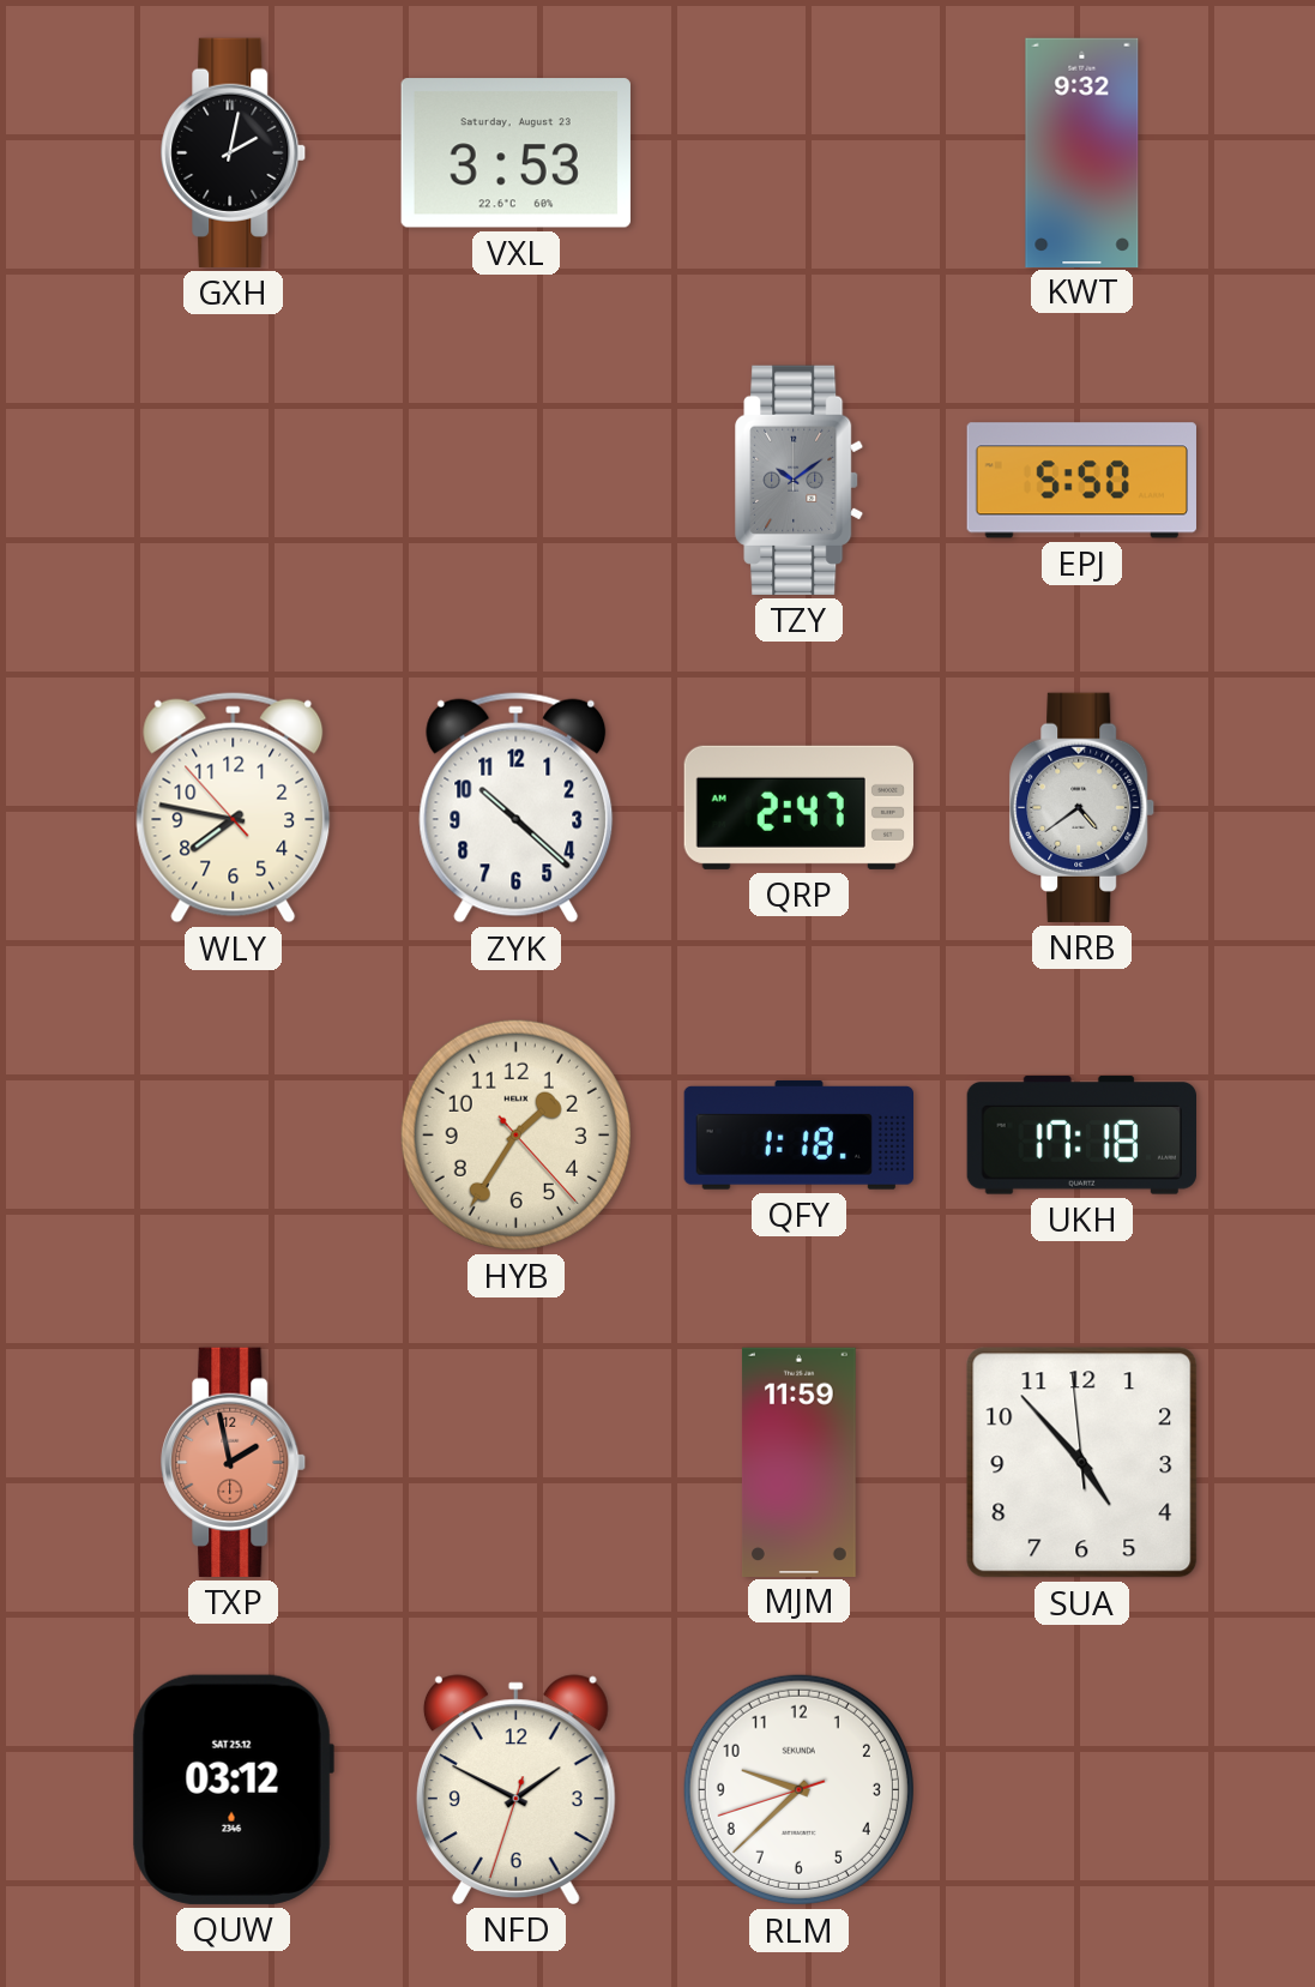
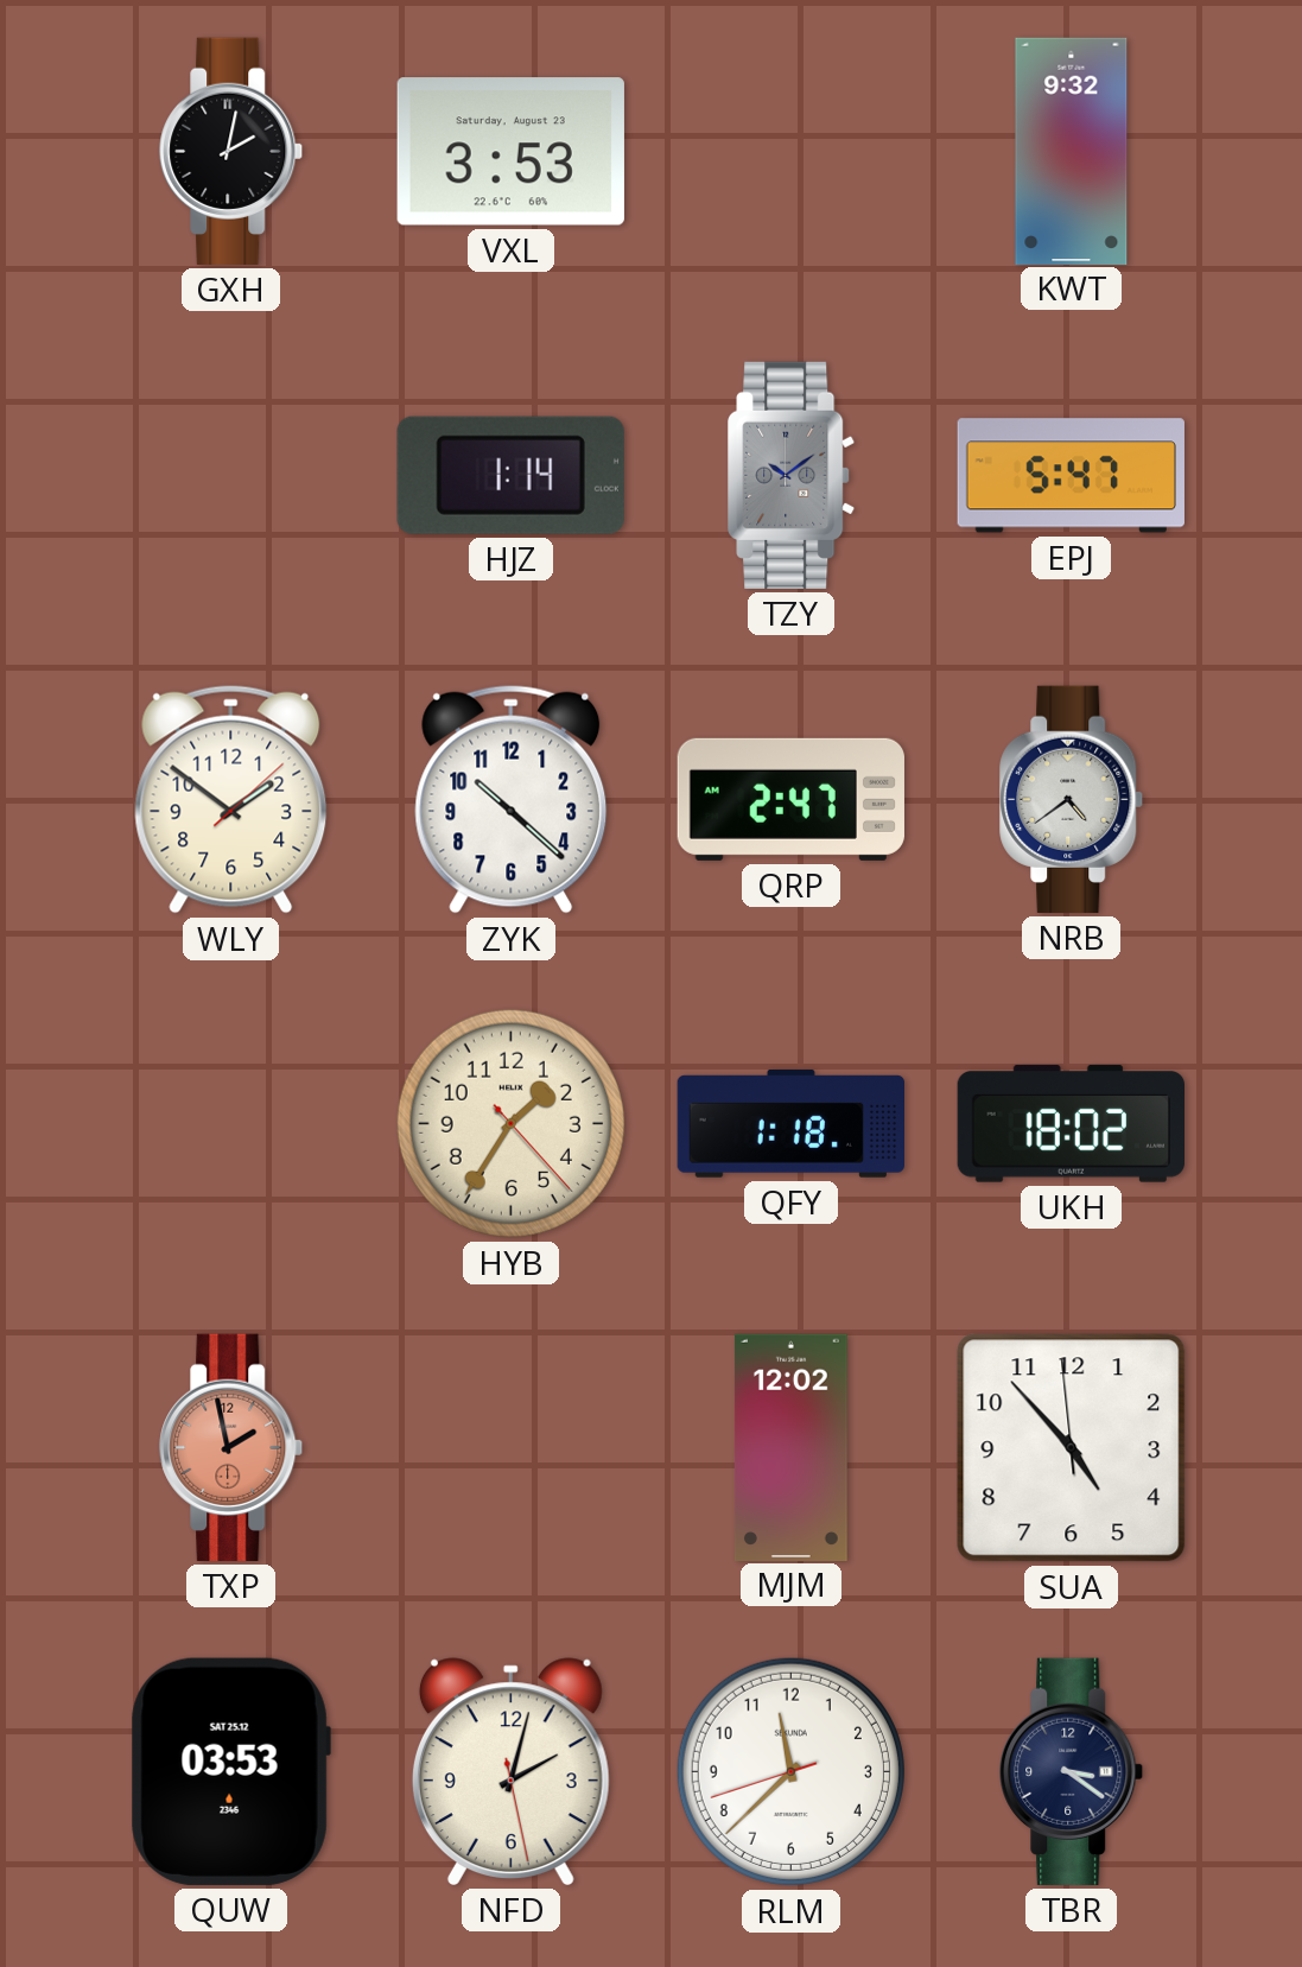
HJZ: none -> 1:14
EPJ: 5:50 -> 5:47
WLY: 7:46 -> 1:51
UKH: 17:18 -> 18:02
MJM: 11:59 -> 12:02
QUW: 03:12 -> 03:53
NFD: 1:49 -> 2:02
RLM: 9:37 -> 11:37
TBR: none -> 3:21
